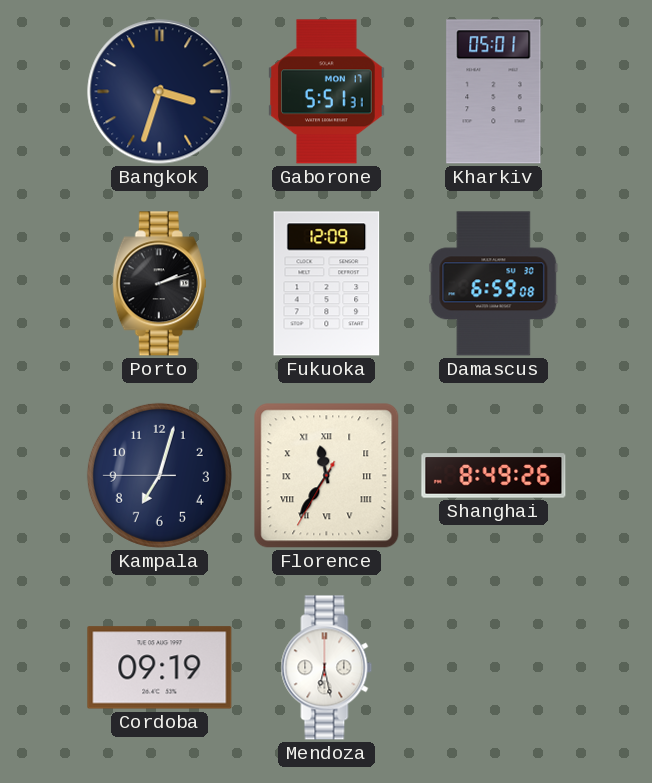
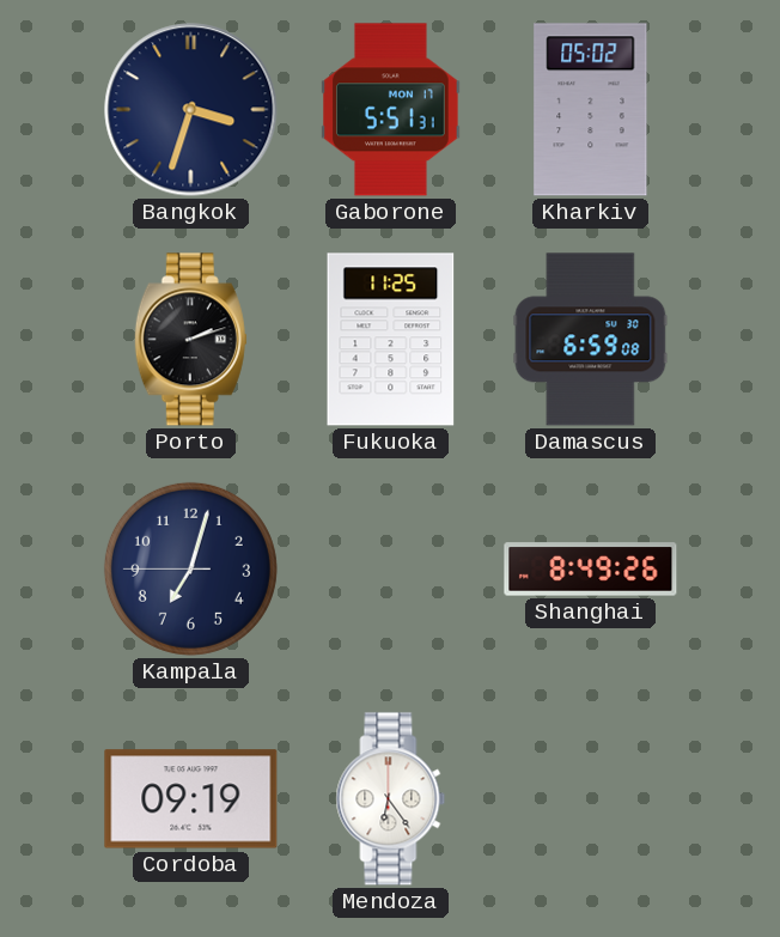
Kharkiv: 05:01 -> 05:02
Fukuoka: 12:09 -> 11:25
Florence: 11:35 -> none
Mendoza: 6:28 -> 6:24
